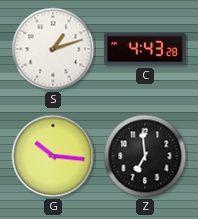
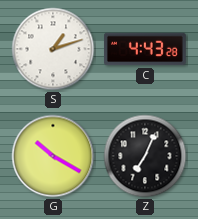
G: 10:16 -> 10:20
Z: 6:59 -> 7:04
